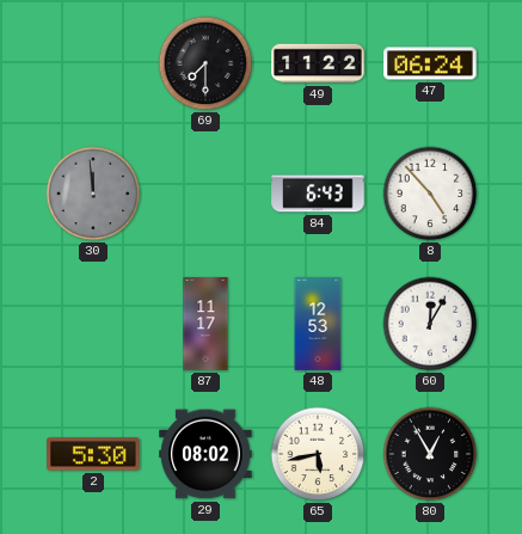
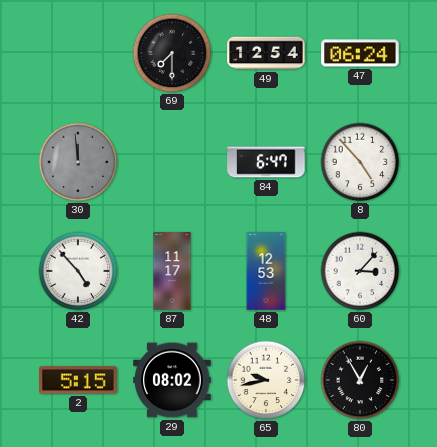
49: 11:22 -> 12:54
84: 6:43 -> 6:47
42: none -> 4:53
60: 12:05 -> 3:07
2: 5:30 -> 5:15
65: 5:43 -> 9:43
